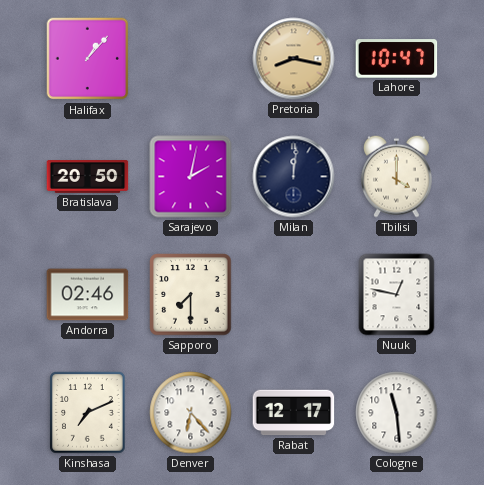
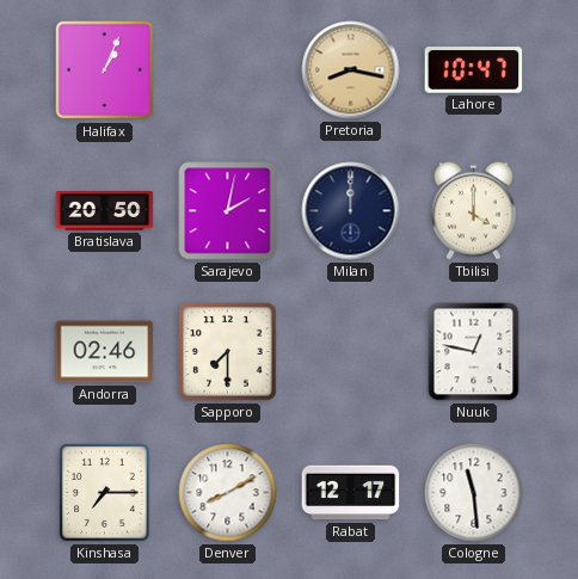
Halifax: 1:07 -> 1:04
Milan: 12:01 -> 12:00
Kinshasa: 7:11 -> 7:15
Denver: 6:23 -> 8:10
